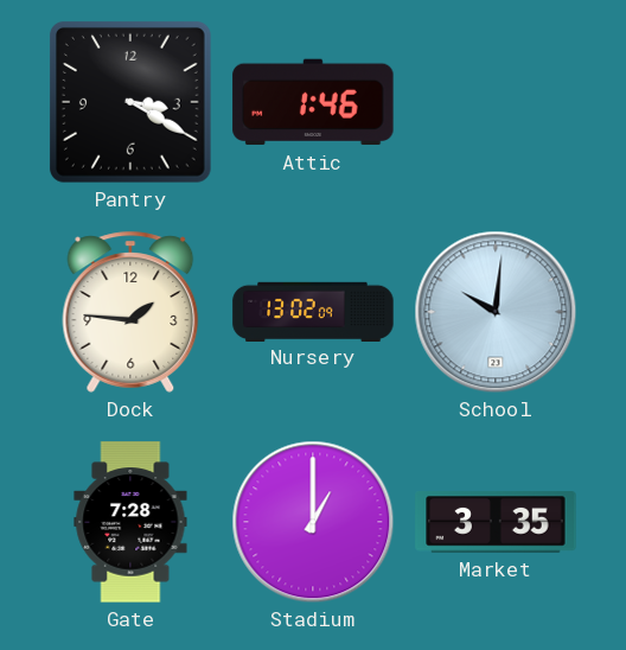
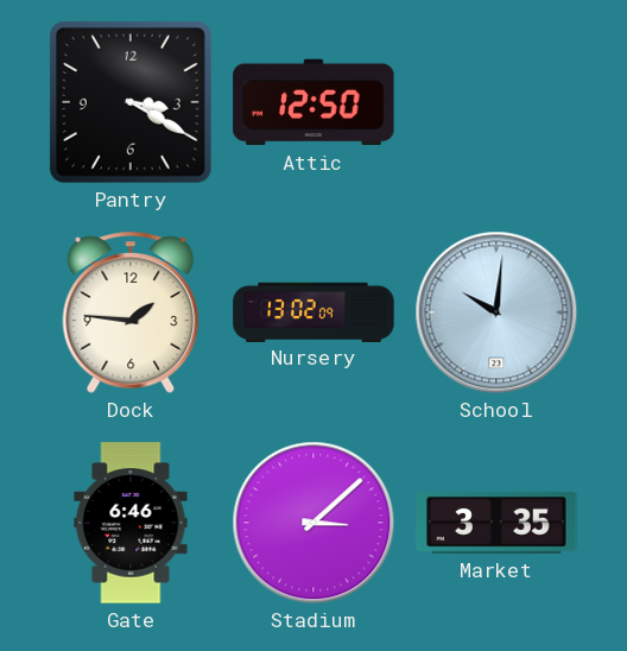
Attic: 1:46 -> 12:50
Gate: 7:28 -> 6:46
Stadium: 1:00 -> 3:08
